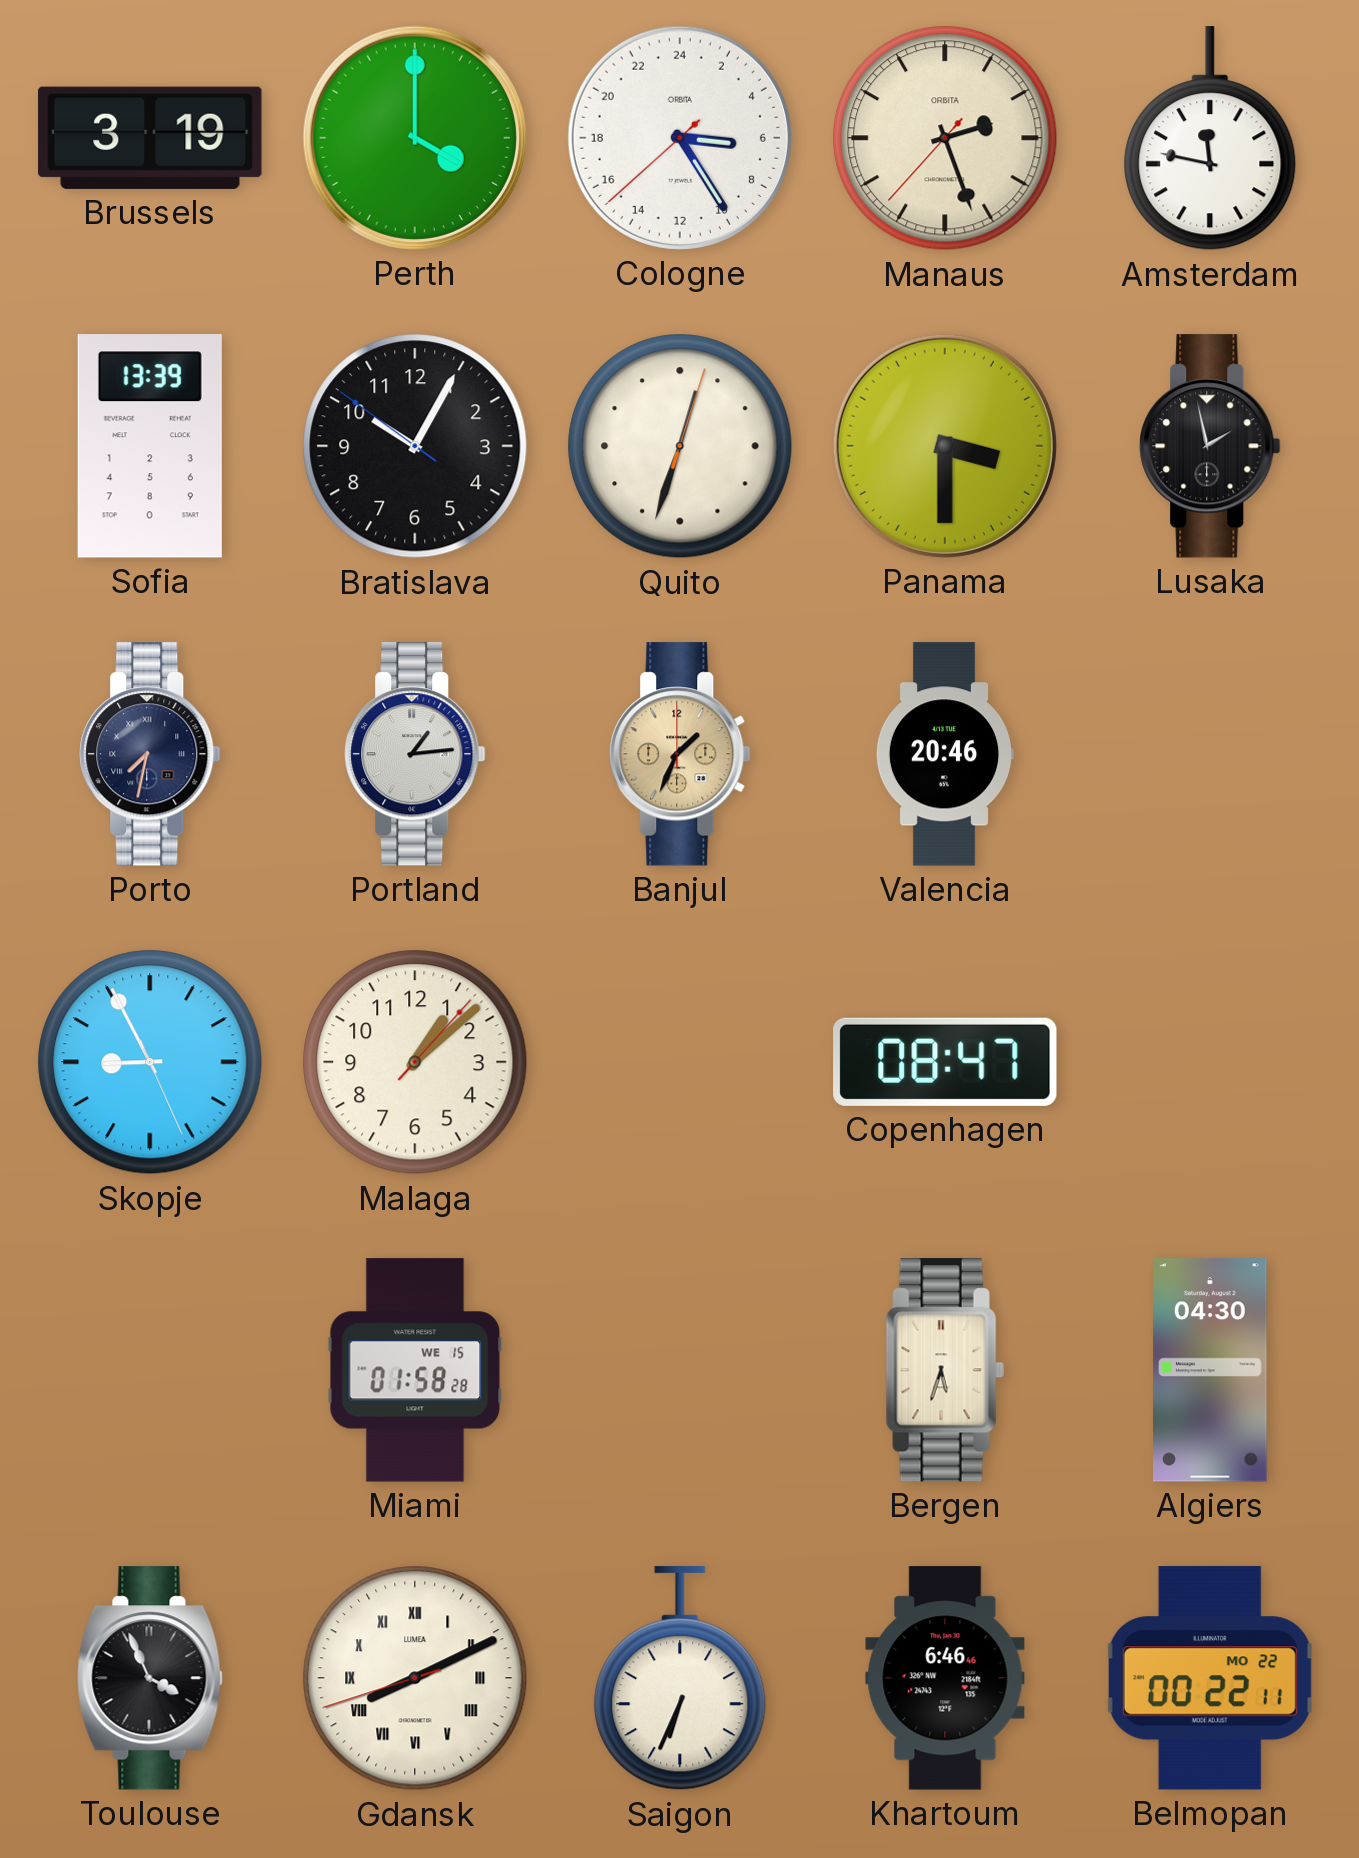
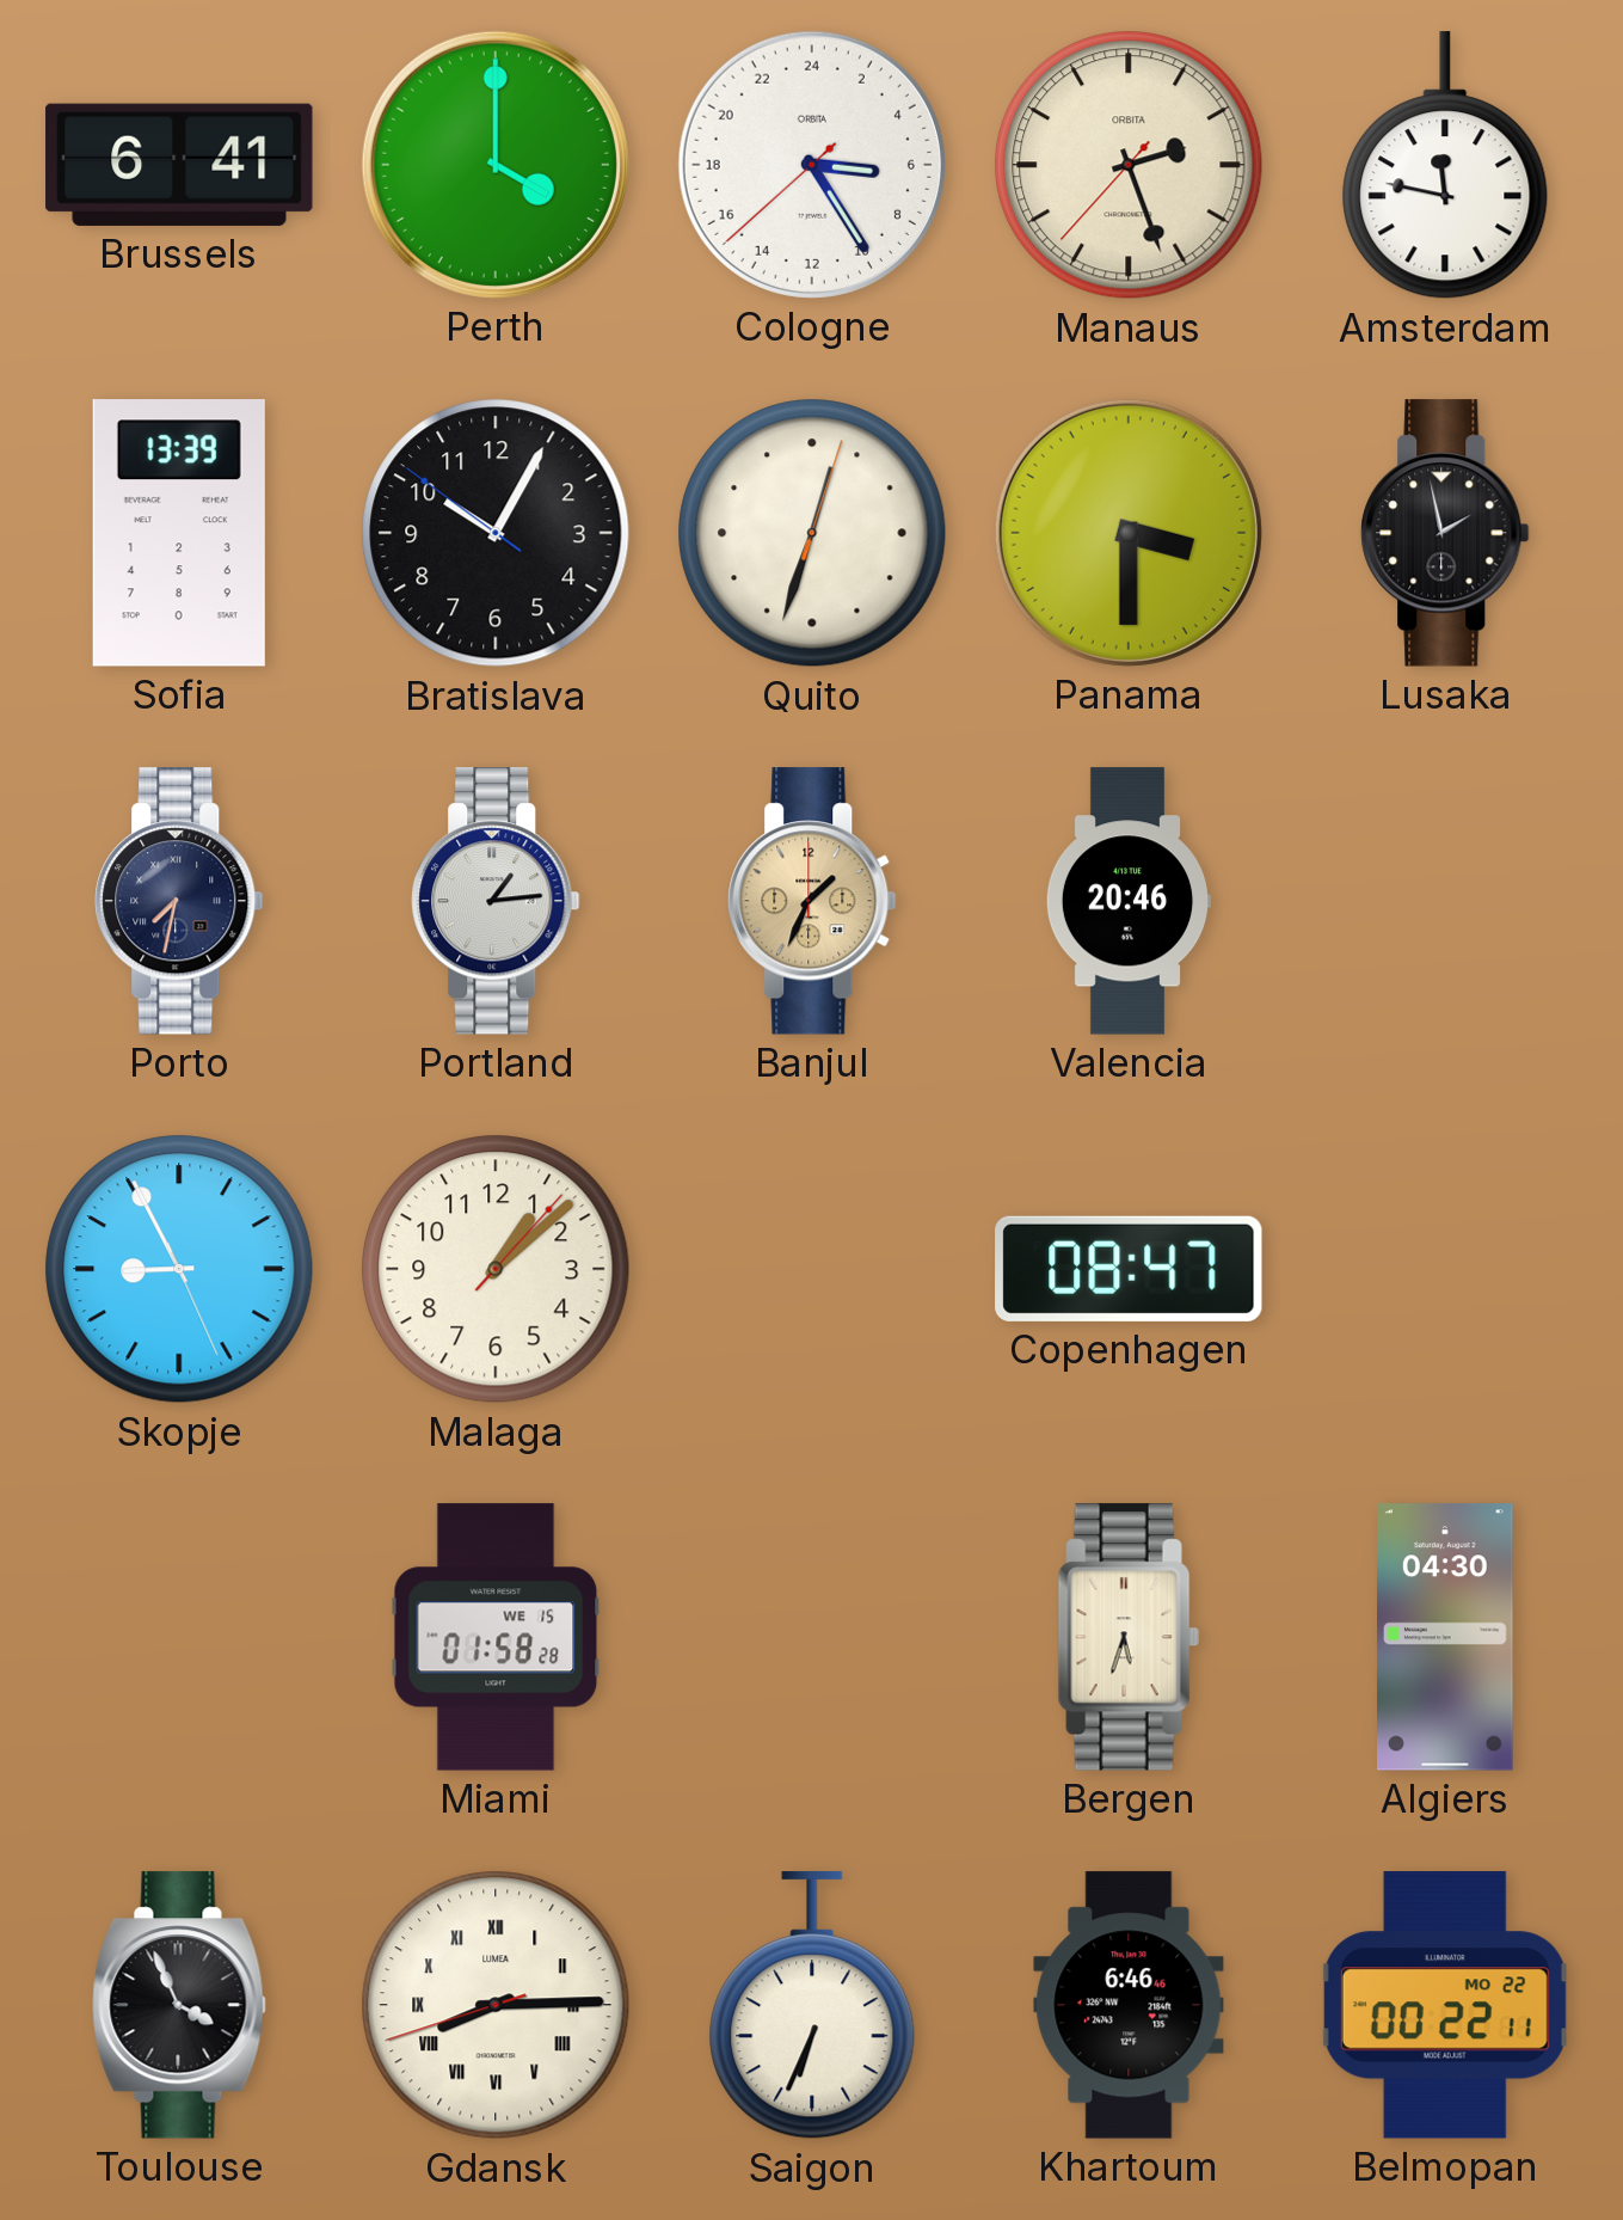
Brussels: 3:19 -> 6:41
Gdansk: 8:10 -> 8:14
